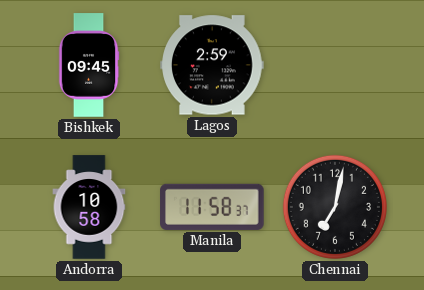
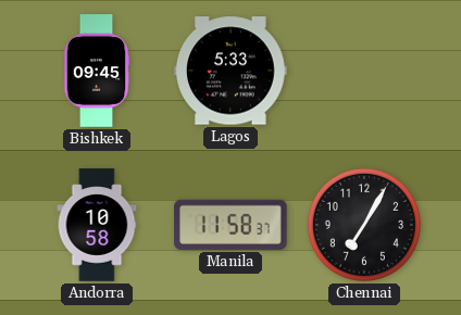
Lagos: 2:59 -> 5:33
Chennai: 7:02 -> 7:05
